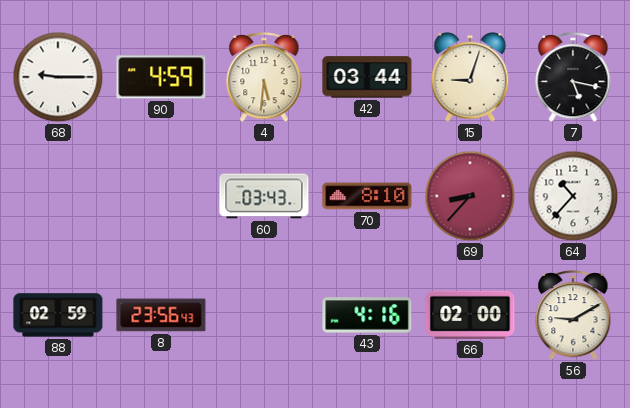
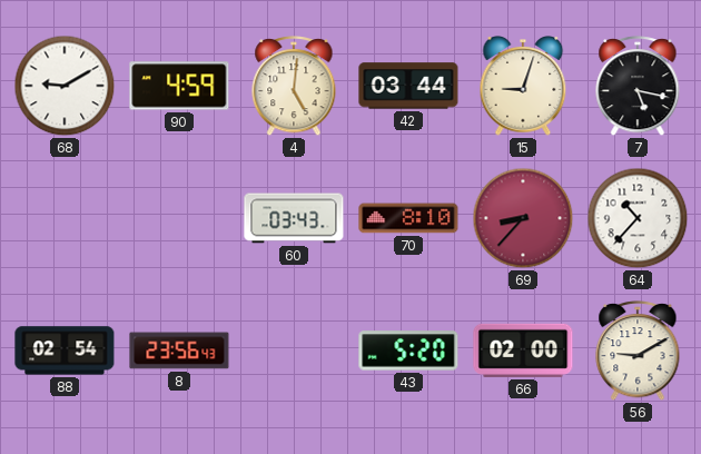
68: 9:15 -> 9:10
4: 5:31 -> 5:01
88: 02:59 -> 02:54
43: 4:16 -> 5:20
